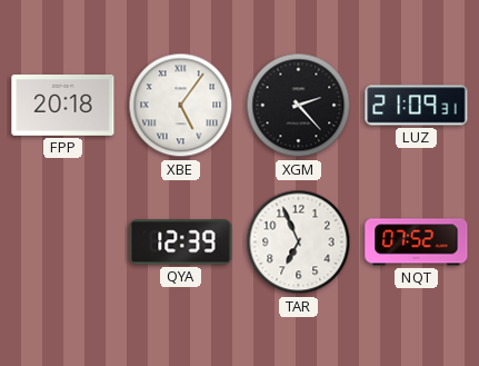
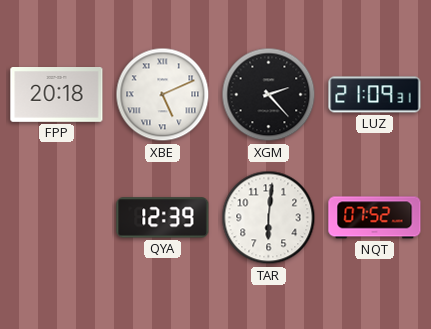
XBE: 5:06 -> 5:11
TAR: 6:56 -> 6:01
